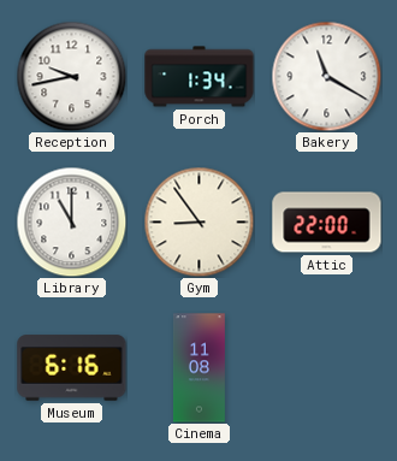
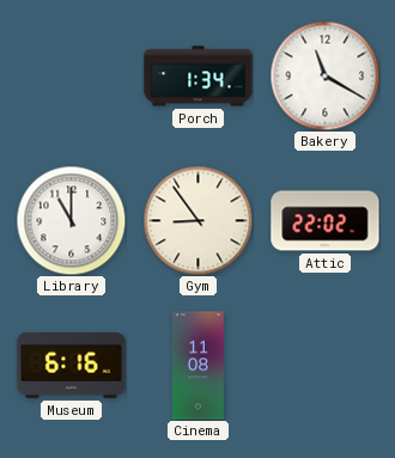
Reception: 9:43 -> none
Attic: 22:00 -> 22:02
